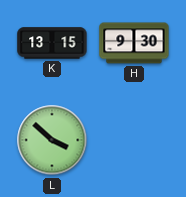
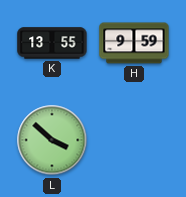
K: 13:15 -> 13:55
H: 9:30 -> 9:59
